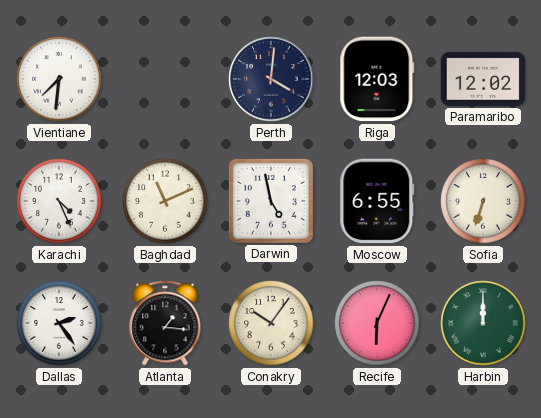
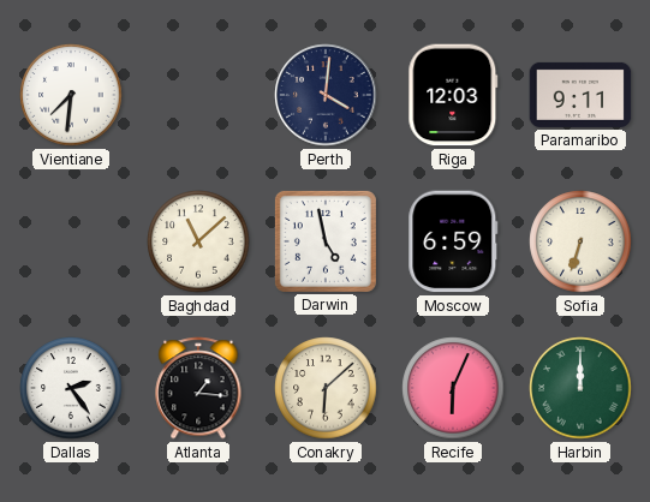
Paramaribo: 12:02 -> 9:11
Karachi: 4:26 -> none
Baghdad: 11:11 -> 11:08
Moscow: 6:55 -> 6:59
Conakry: 10:06 -> 6:08
